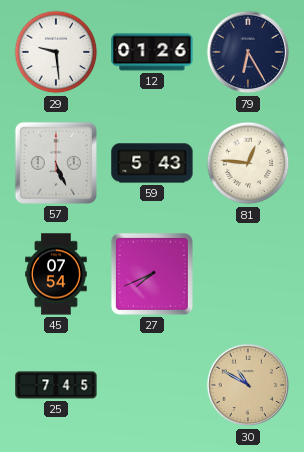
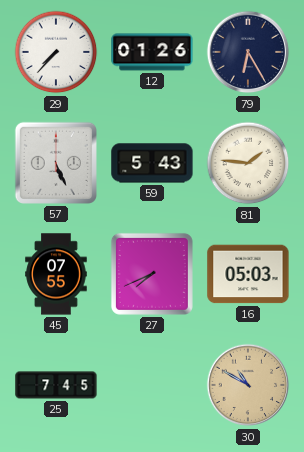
29: 9:29 -> 7:37
81: 12:46 -> 1:46
45: 07:54 -> 07:55
16: none -> 05:03
